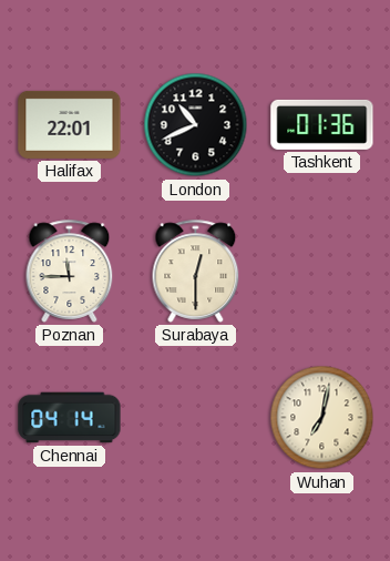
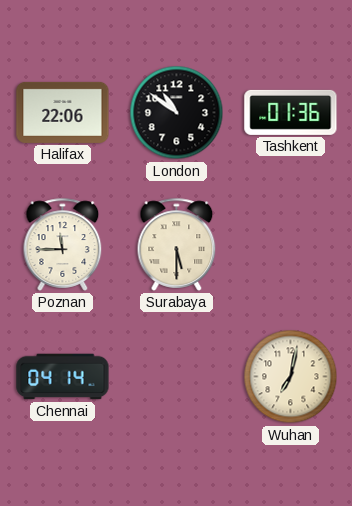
Halifax: 22:01 -> 22:06
London: 10:41 -> 10:51
Surabaya: 12:30 -> 5:30
